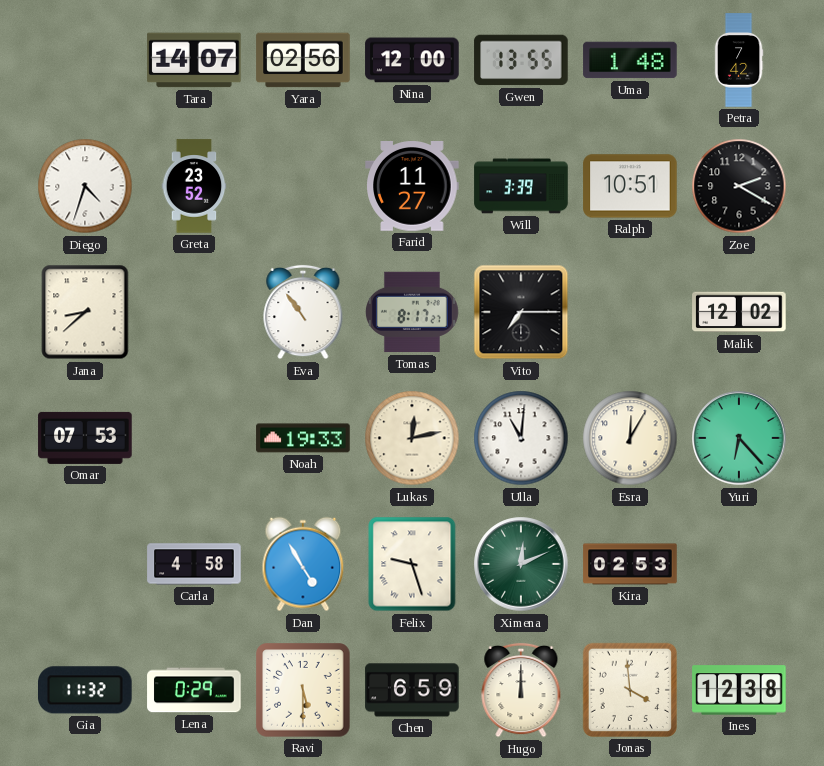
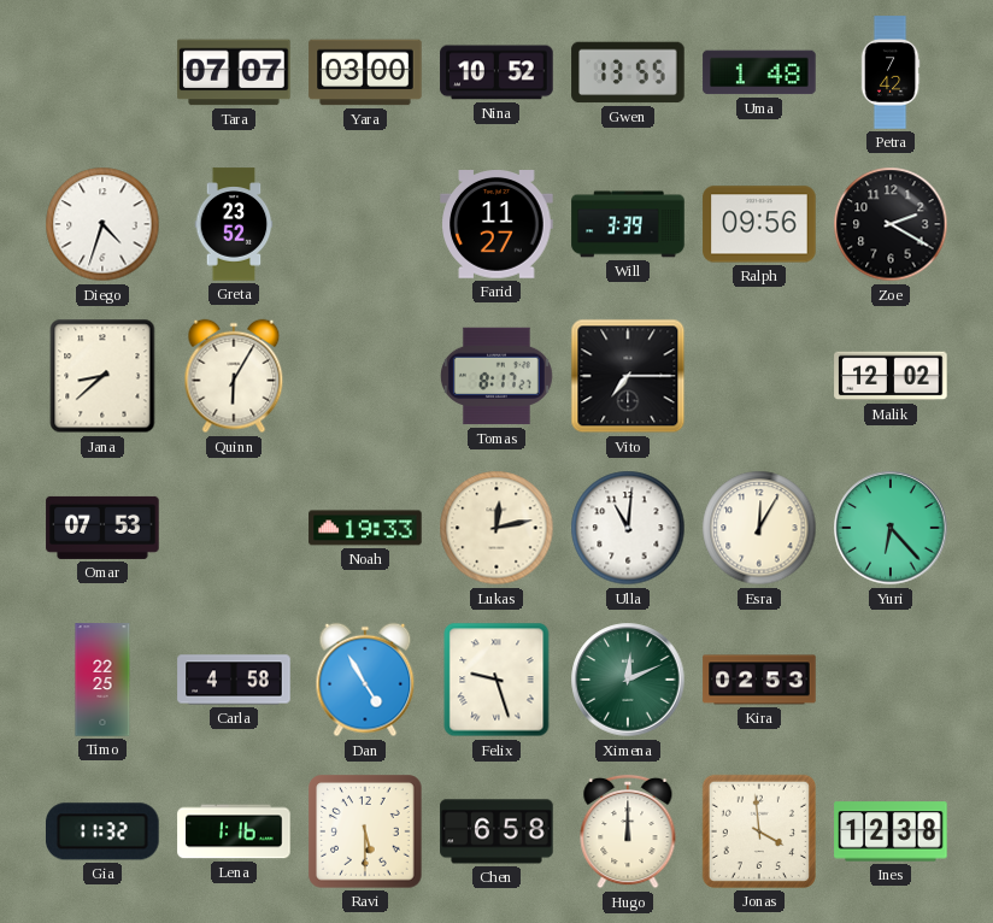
Tara: 14:07 -> 07:07
Yara: 02:56 -> 03:00
Nina: 12:00 -> 10:52
Ralph: 10:51 -> 09:56
Quinn: none -> 6:05
Eva: 10:54 -> none
Timo: none -> 22:25
Lena: 0:29 -> 1:16
Chen: 6:59 -> 6:58
